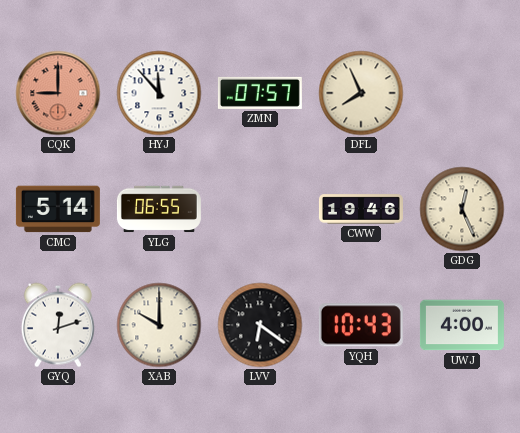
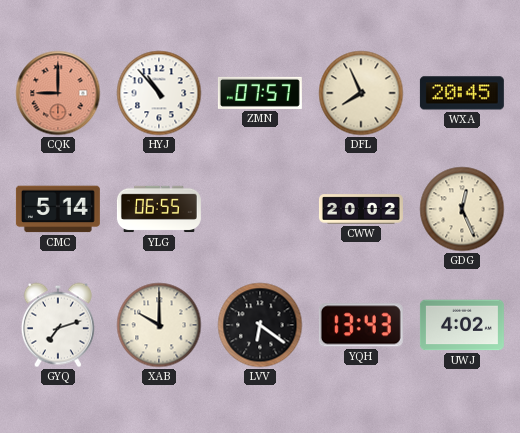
HYJ: 11:53 -> 10:53
WXA: none -> 20:45
CWW: 19:46 -> 20:02
GYQ: 12:12 -> 7:12
YQH: 10:43 -> 13:43
UWJ: 4:00 -> 4:02
